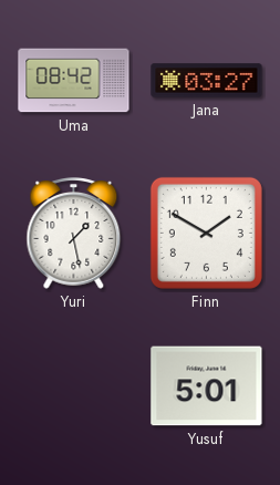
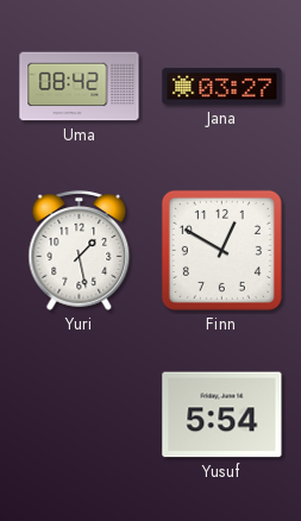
Finn: 1:50 -> 12:50
Yusuf: 5:01 -> 5:54
